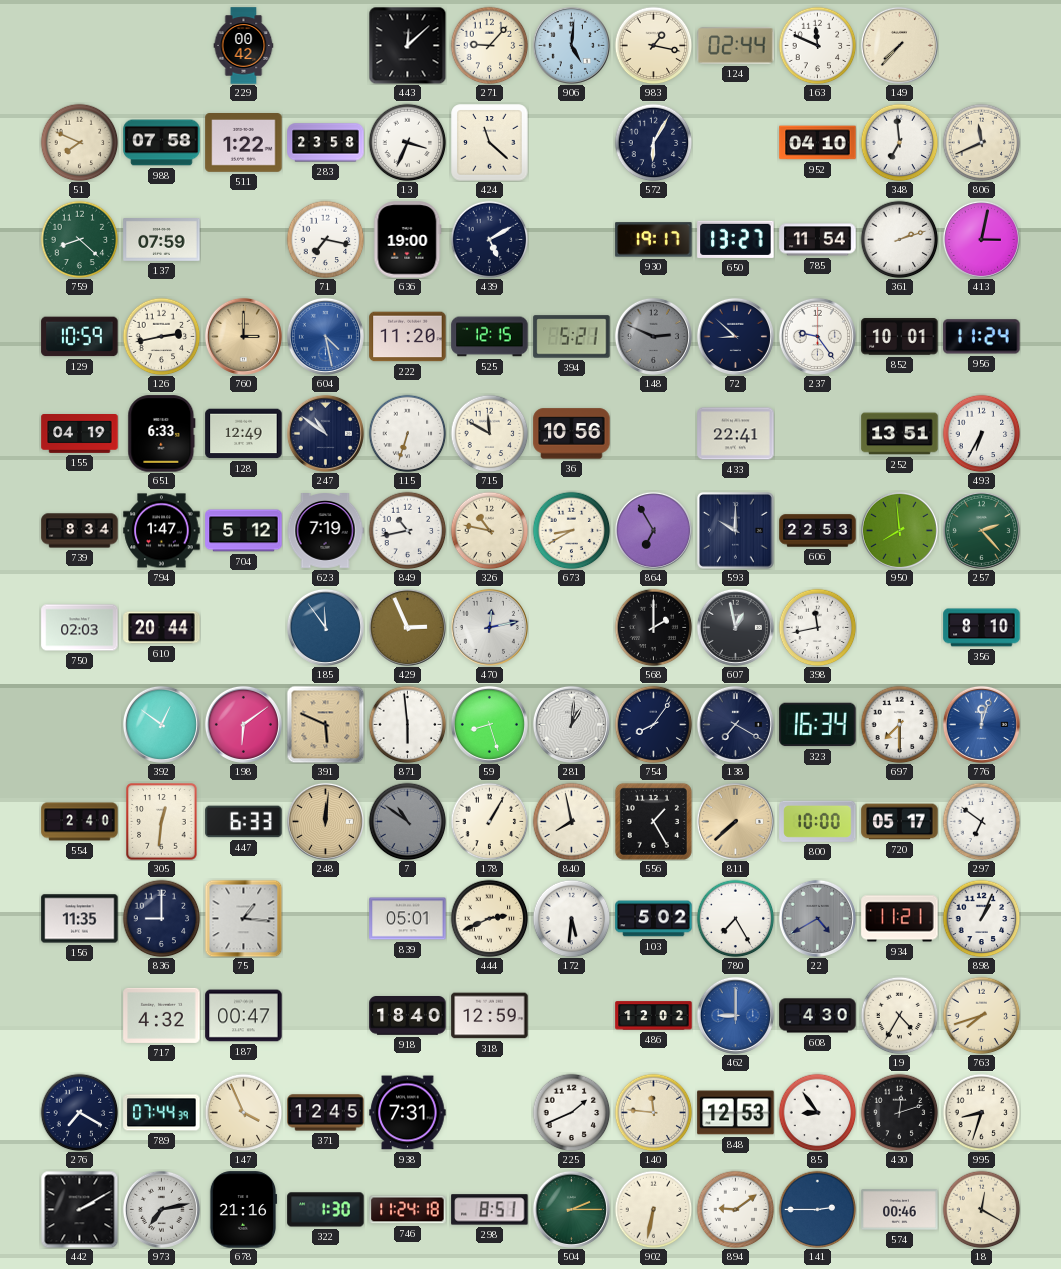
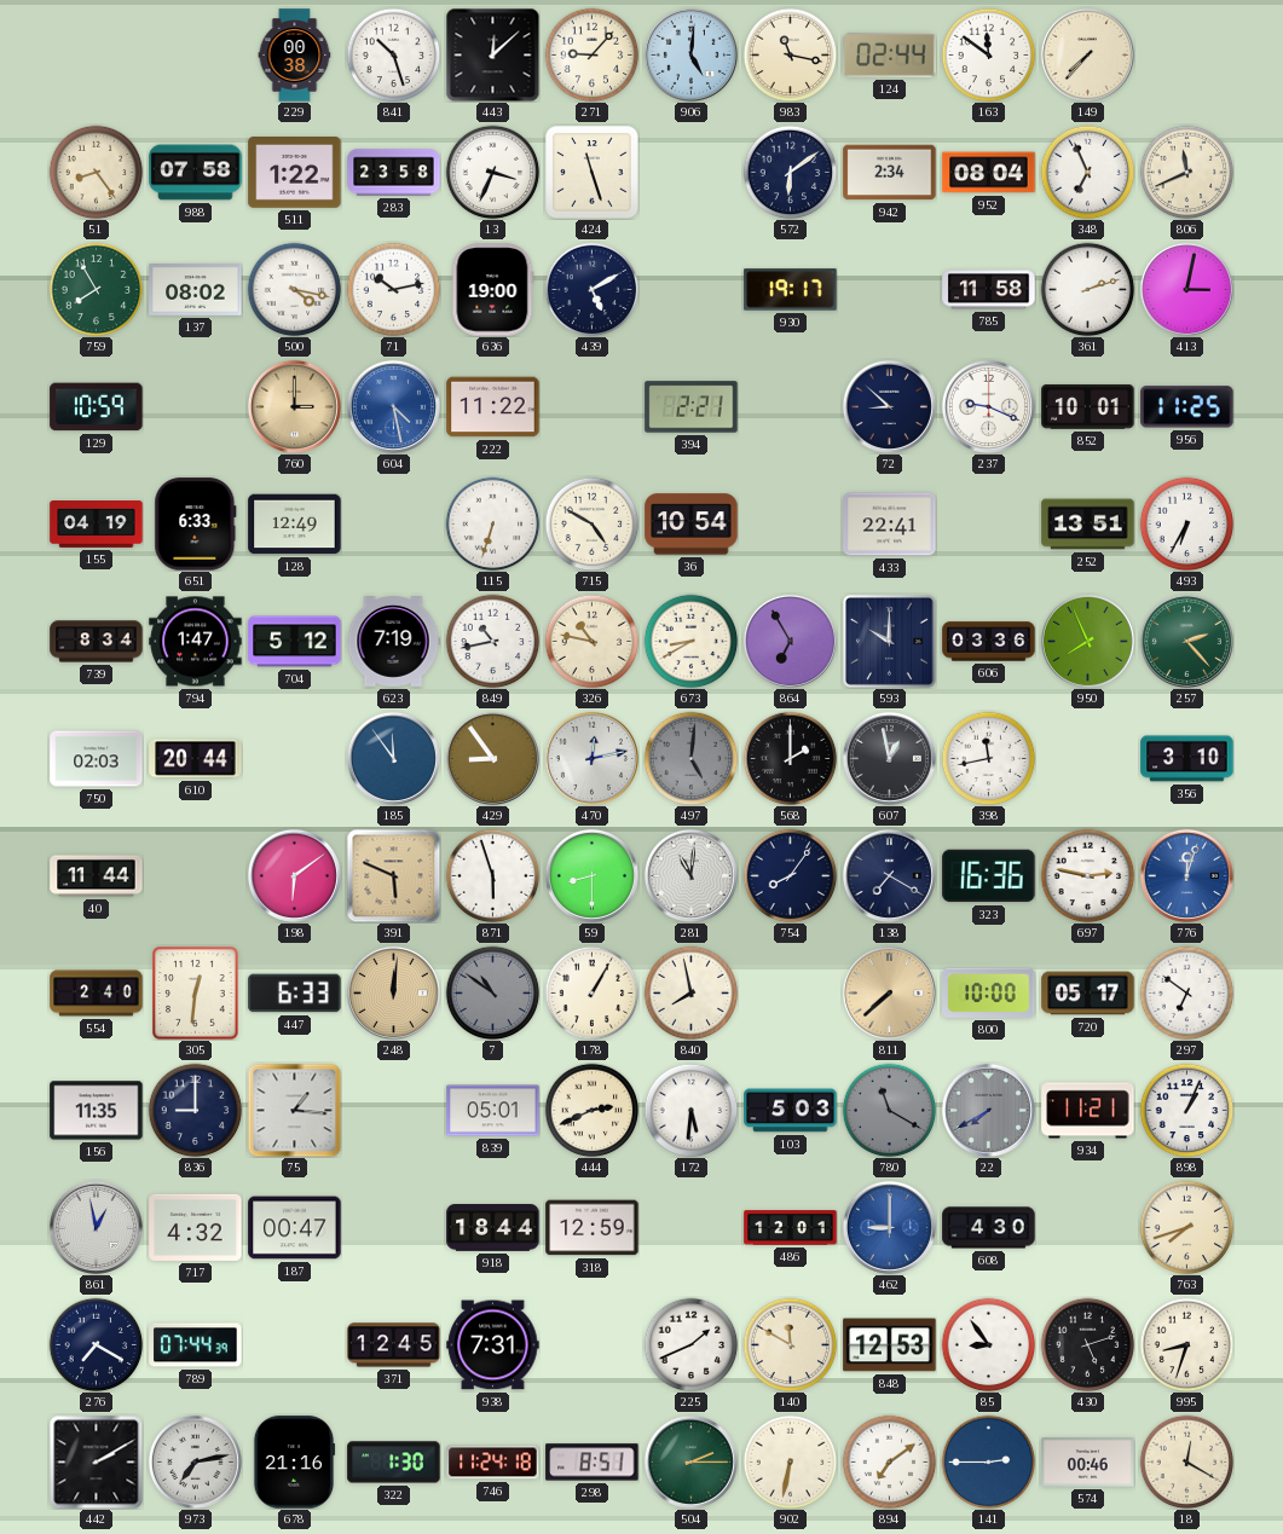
229: 00:42 -> 00:38
841: none -> 10:27
983: 1:17 -> 11:17
163: 11:49 -> 11:51
51: 7:49 -> 8:24
424: 11:22 -> 11:27
572: 6:05 -> 6:09
942: none -> 2:34
952: 04:10 -> 08:04
348: 6:59 -> 6:56
759: 8:22 -> 7:55
137: 07:59 -> 08:02
500: none -> 4:17
71: 7:17 -> 10:13
650: 13:27 -> none
785: 11:54 -> 11:58
126: 2:43 -> none
222: 11:20 -> 11:22
525: 12:15 -> none
394: 5:21 -> 2:21
148: 2:49 -> none
237: 9:24 -> 9:19
956: 11:24 -> 11:25
247: 10:51 -> none
715: 11:50 -> 4:50
36: 10:56 -> 10:54
606: 22:53 -> 03:36
950: 7:59 -> 7:56
429: 2:56 -> 8:54
497: none -> 5:01
356: 8:10 -> 3:10
40: none -> 11:44
392: 12:51 -> none
871: 5:59 -> 5:57
59: 8:27 -> 8:30
281: 1:01 -> 11:01
323: 16:34 -> 16:36
697: 7:30 -> 2:47
556: 1:25 -> none
103: 5:02 -> 5:03
780: 7:25 -> 11:20
780 dial: white -> grey
22: 4:40 -> 7:40
861: none -> 12:58
918: 18:40 -> 18:44
486: 12:02 -> 12:01
19: 4:35 -> none
147: 3:56 -> none
140: 11:46 -> 11:50
430: 12:12 -> 5:12
894: 9:09 -> 7:09
